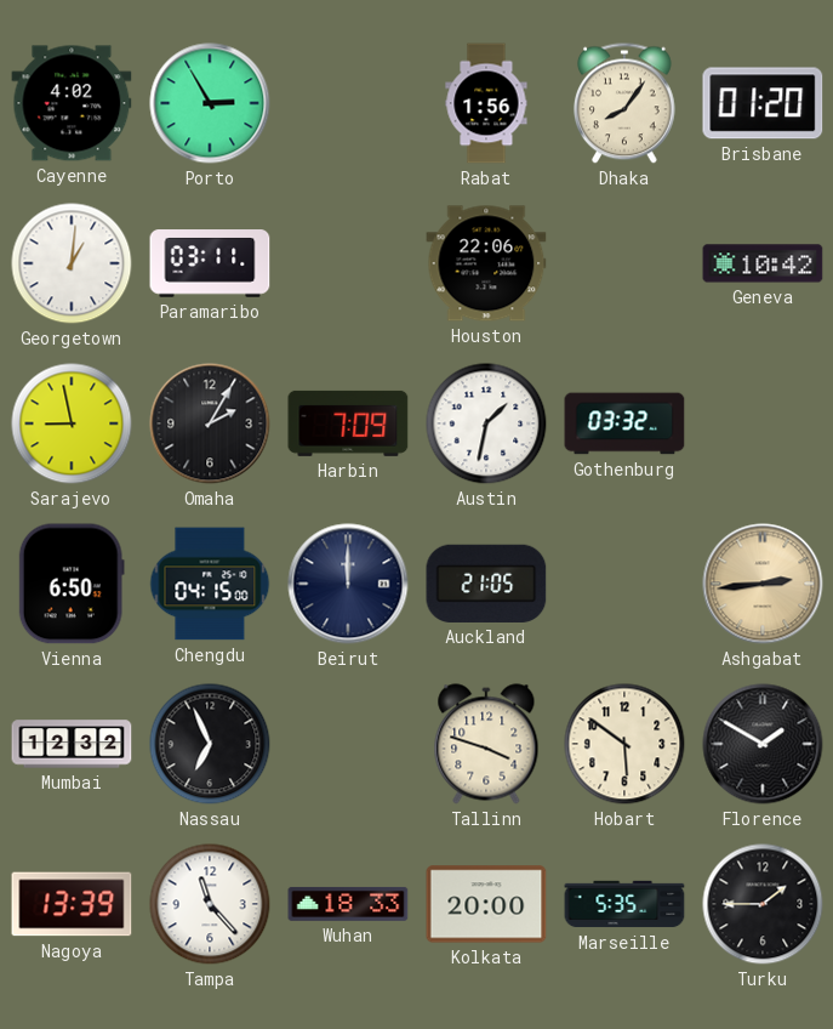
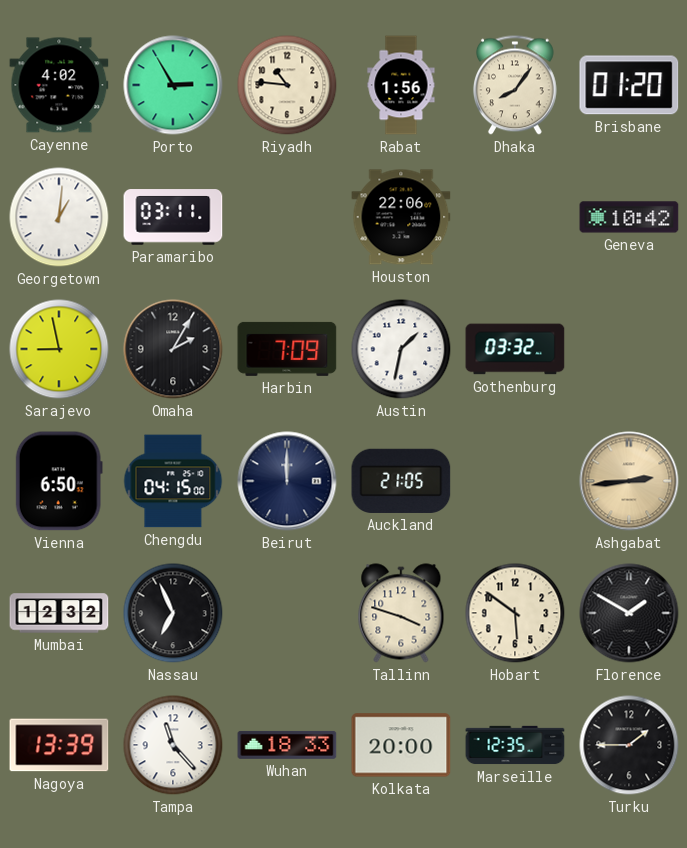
Riyadh: none -> 10:46
Marseille: 5:35 -> 12:35
